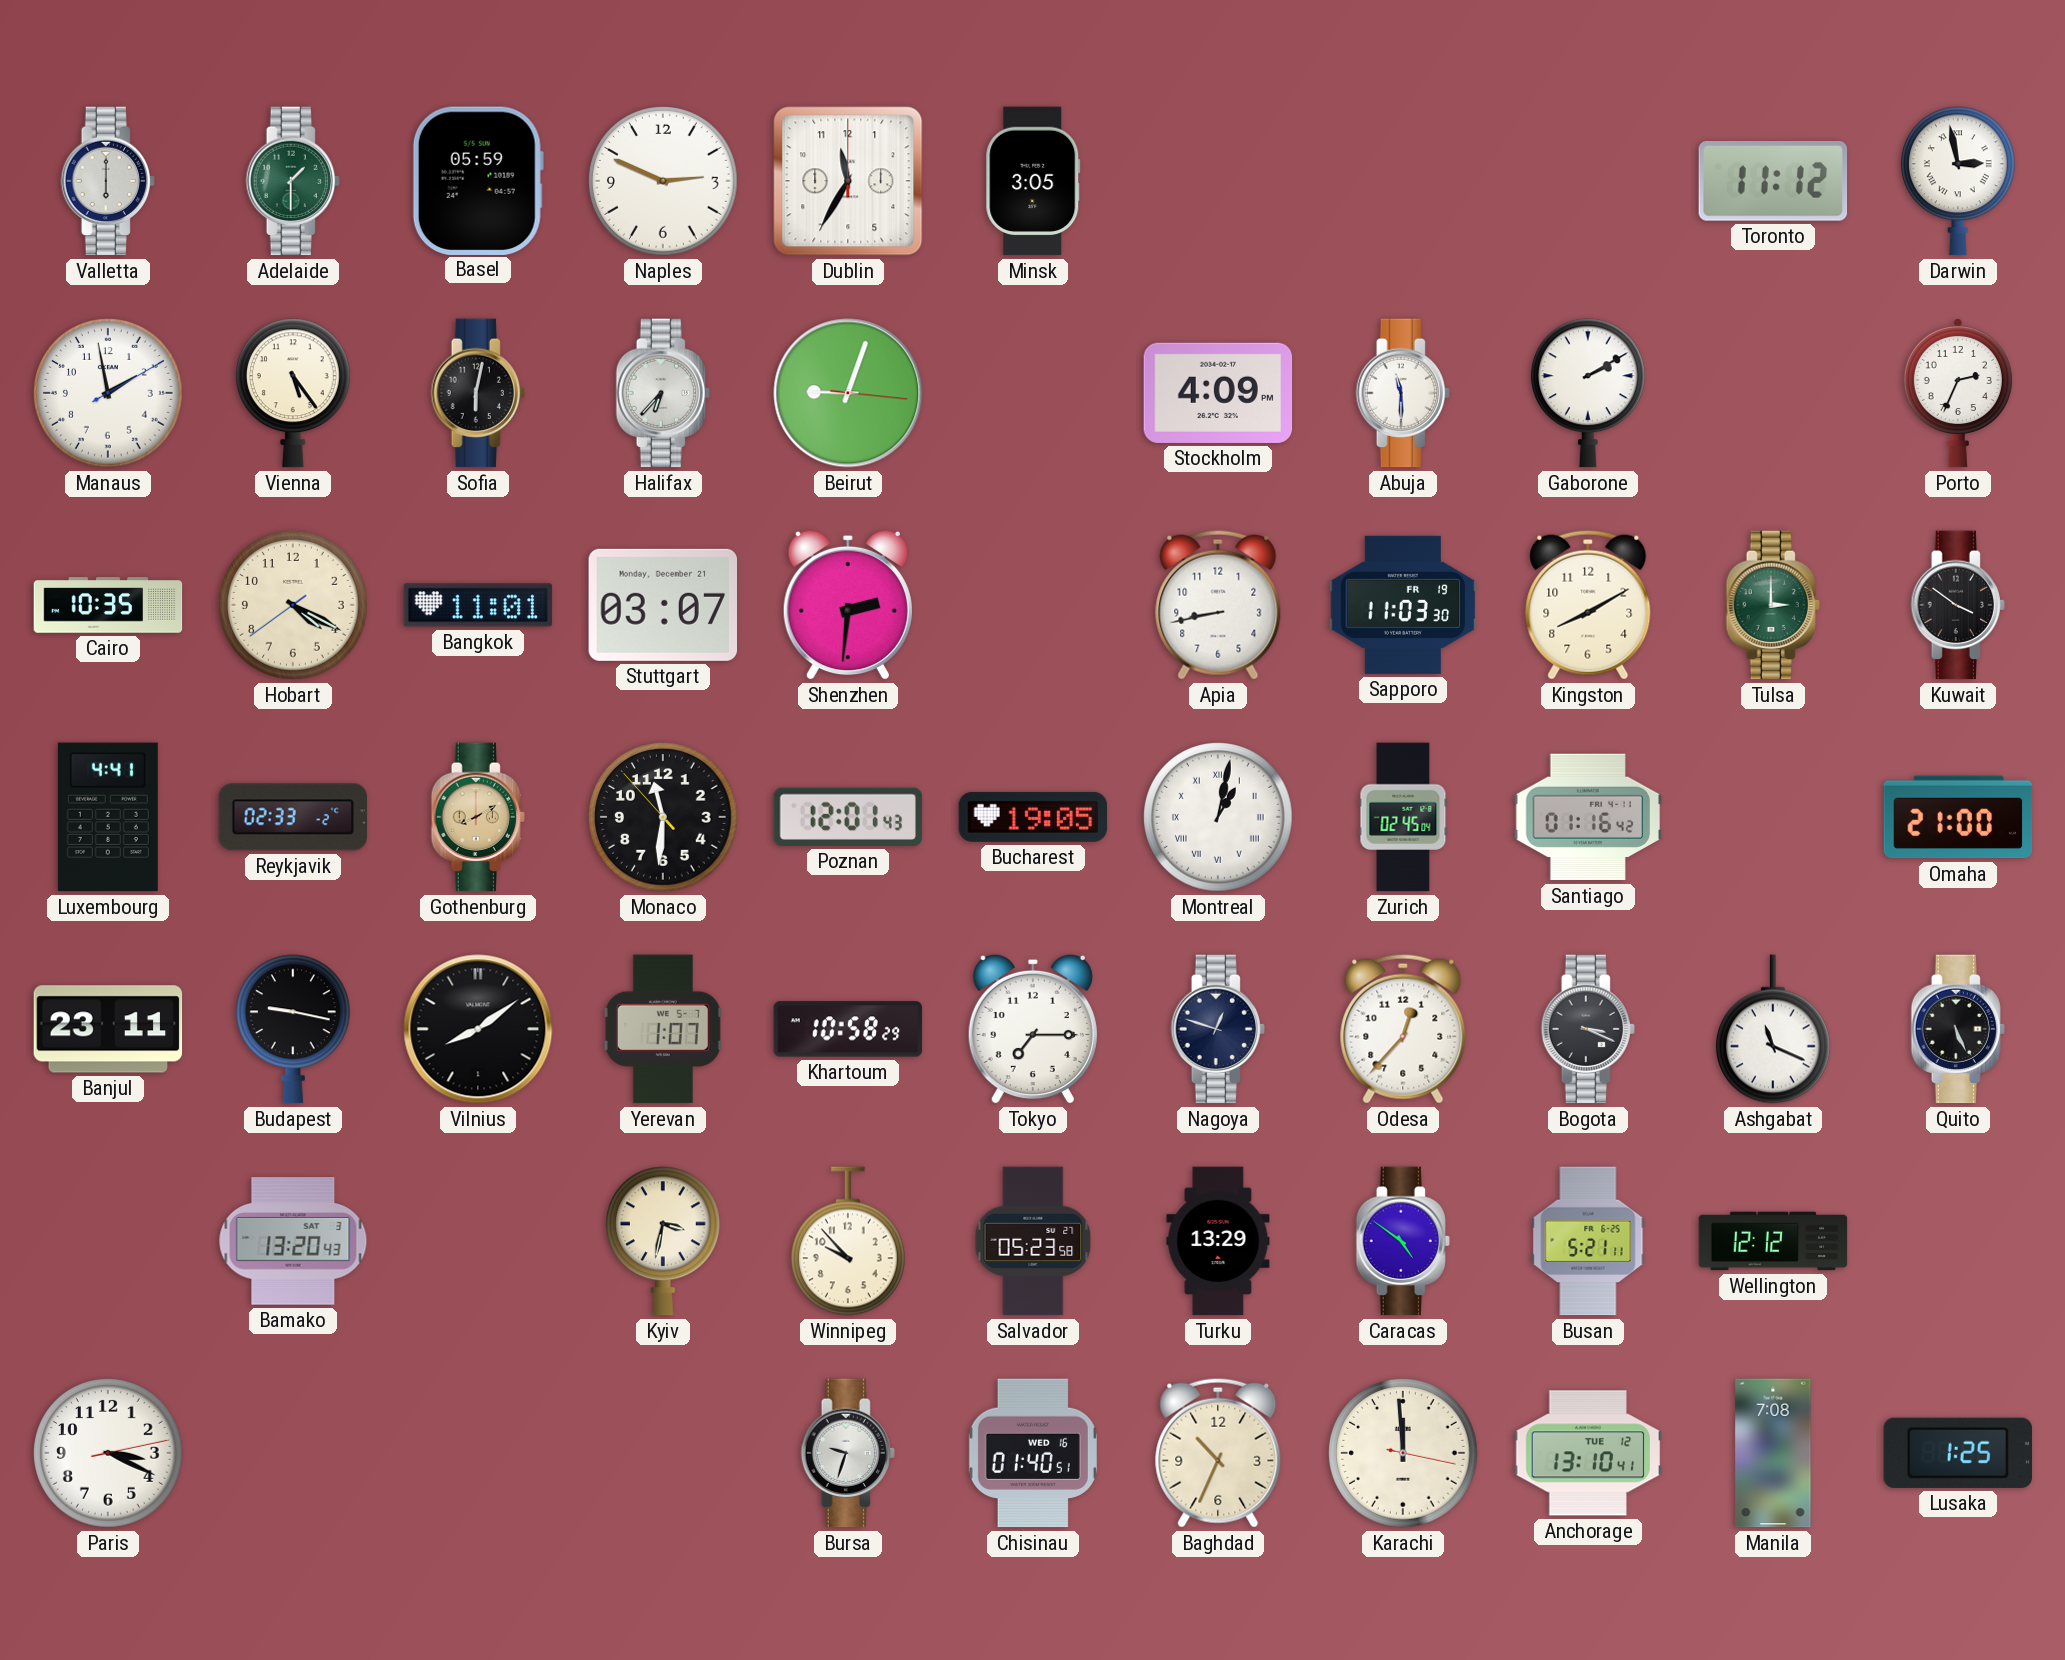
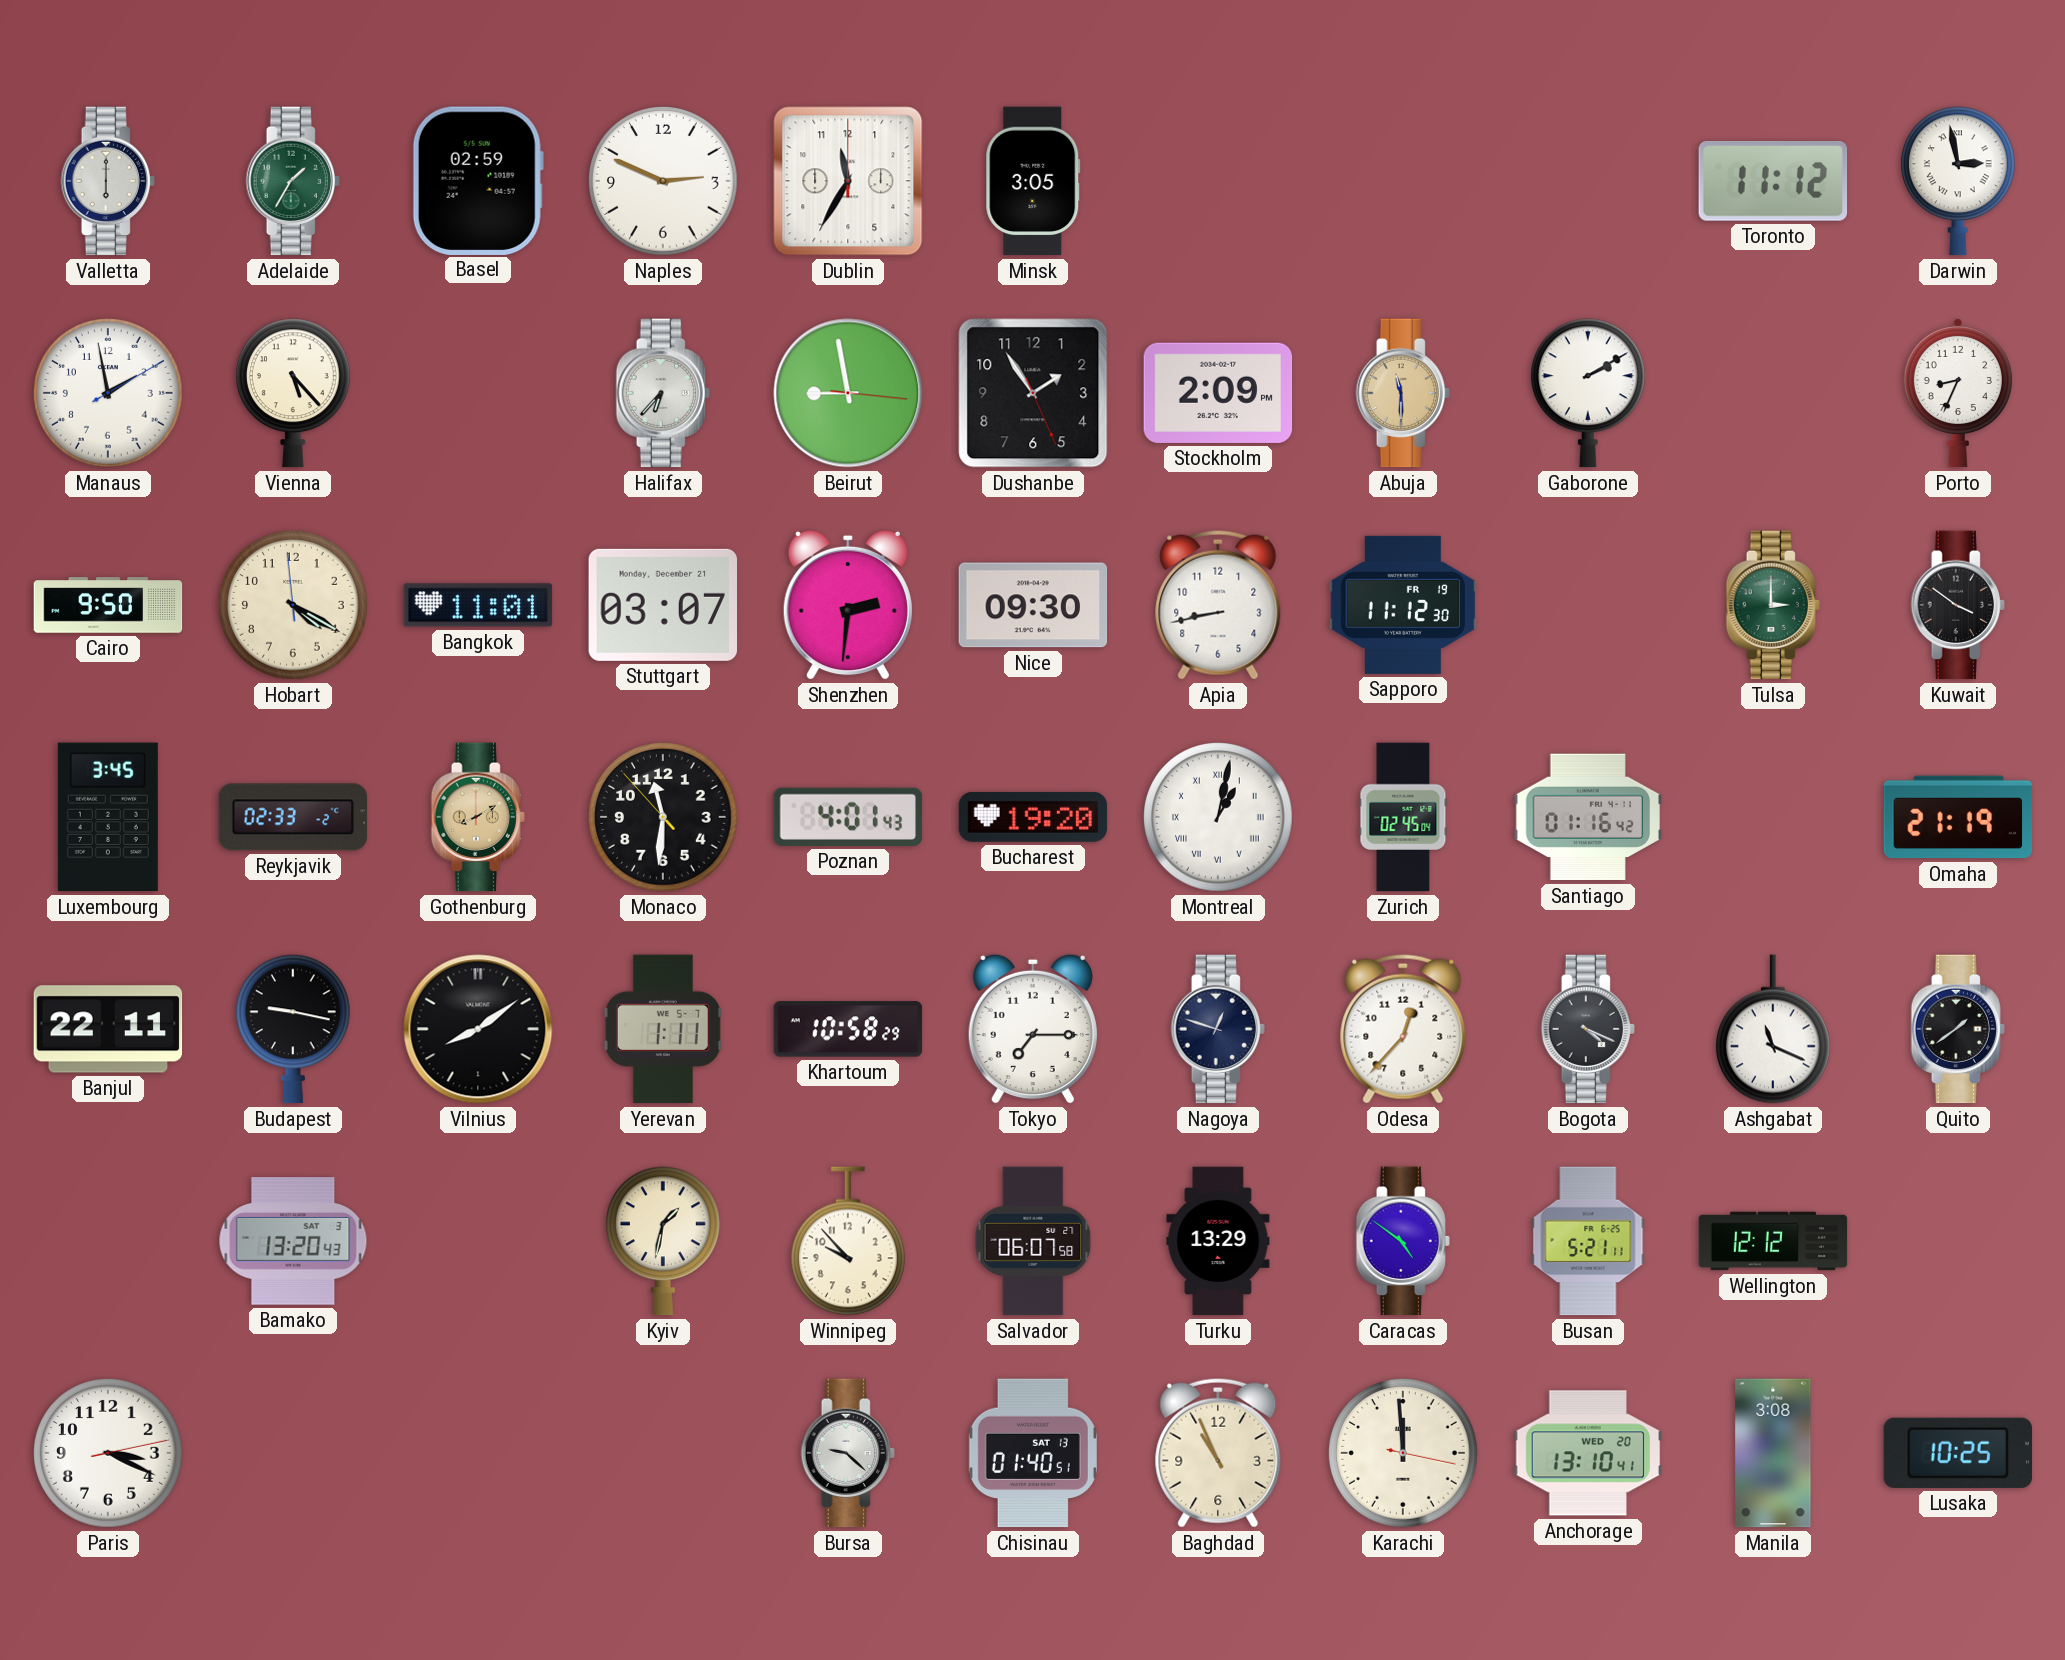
Adelaide: 1:30 -> 1:35
Basel: 05:59 -> 02:59
Vienna: 5:24 -> 5:23
Sofia: 6:02 -> none
Beirut: 9:03 -> 8:58
Dushanbe: none -> 1:54
Stockholm: 4:09 -> 2:09
Abuja dial: white -> champagne
Porto: 2:34 -> 8:34
Cairo: 10:35 -> 9:50
Hobart: 4:19:39 -> 4:19:59
Nice: none -> 09:30
Sapporo: 11:03 -> 11:12
Kingston: 8:10 -> none
Luxembourg: 4:41 -> 3:45
Poznan: 12:01 -> 4:01
Bucharest: 19:05 -> 19:20
Omaha: 21:00 -> 21:19
Banjul: 23:11 -> 22:11
Yerevan: 1:07 -> 1:11
Bogota: 3:19 -> 4:19
Quito: 5:26 -> 1:39
Kyiv: 3:32 -> 1:32
Salvador: 05:23 -> 06:07
Bursa: 9:33 -> 9:22
Chisinau date: WED 16 -> SAT 13
Baghdad: 10:34 -> 10:56
Anchorage date: TUE 12 -> WED 20
Manila: 7:08 -> 3:08
Lusaka: 1:25 -> 10:25
